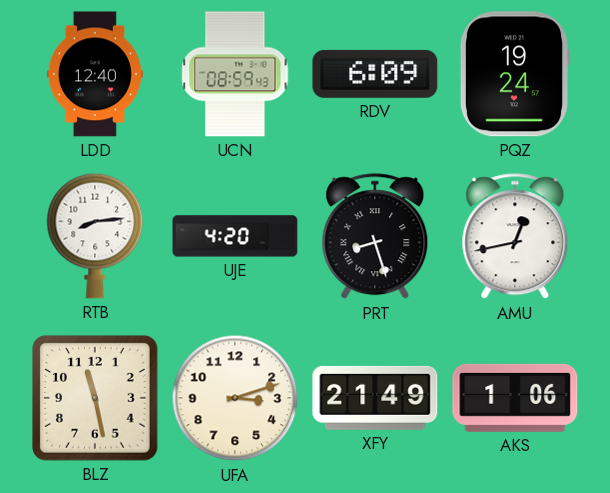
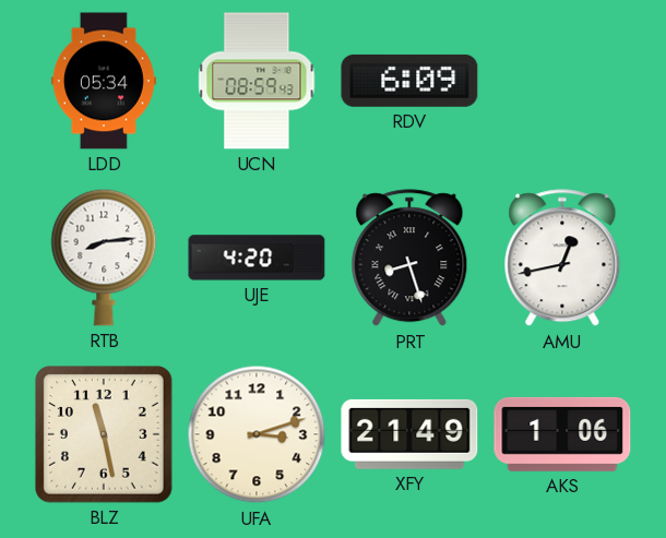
LDD: 12:40 -> 05:34
PQZ: 19:24 -> none
